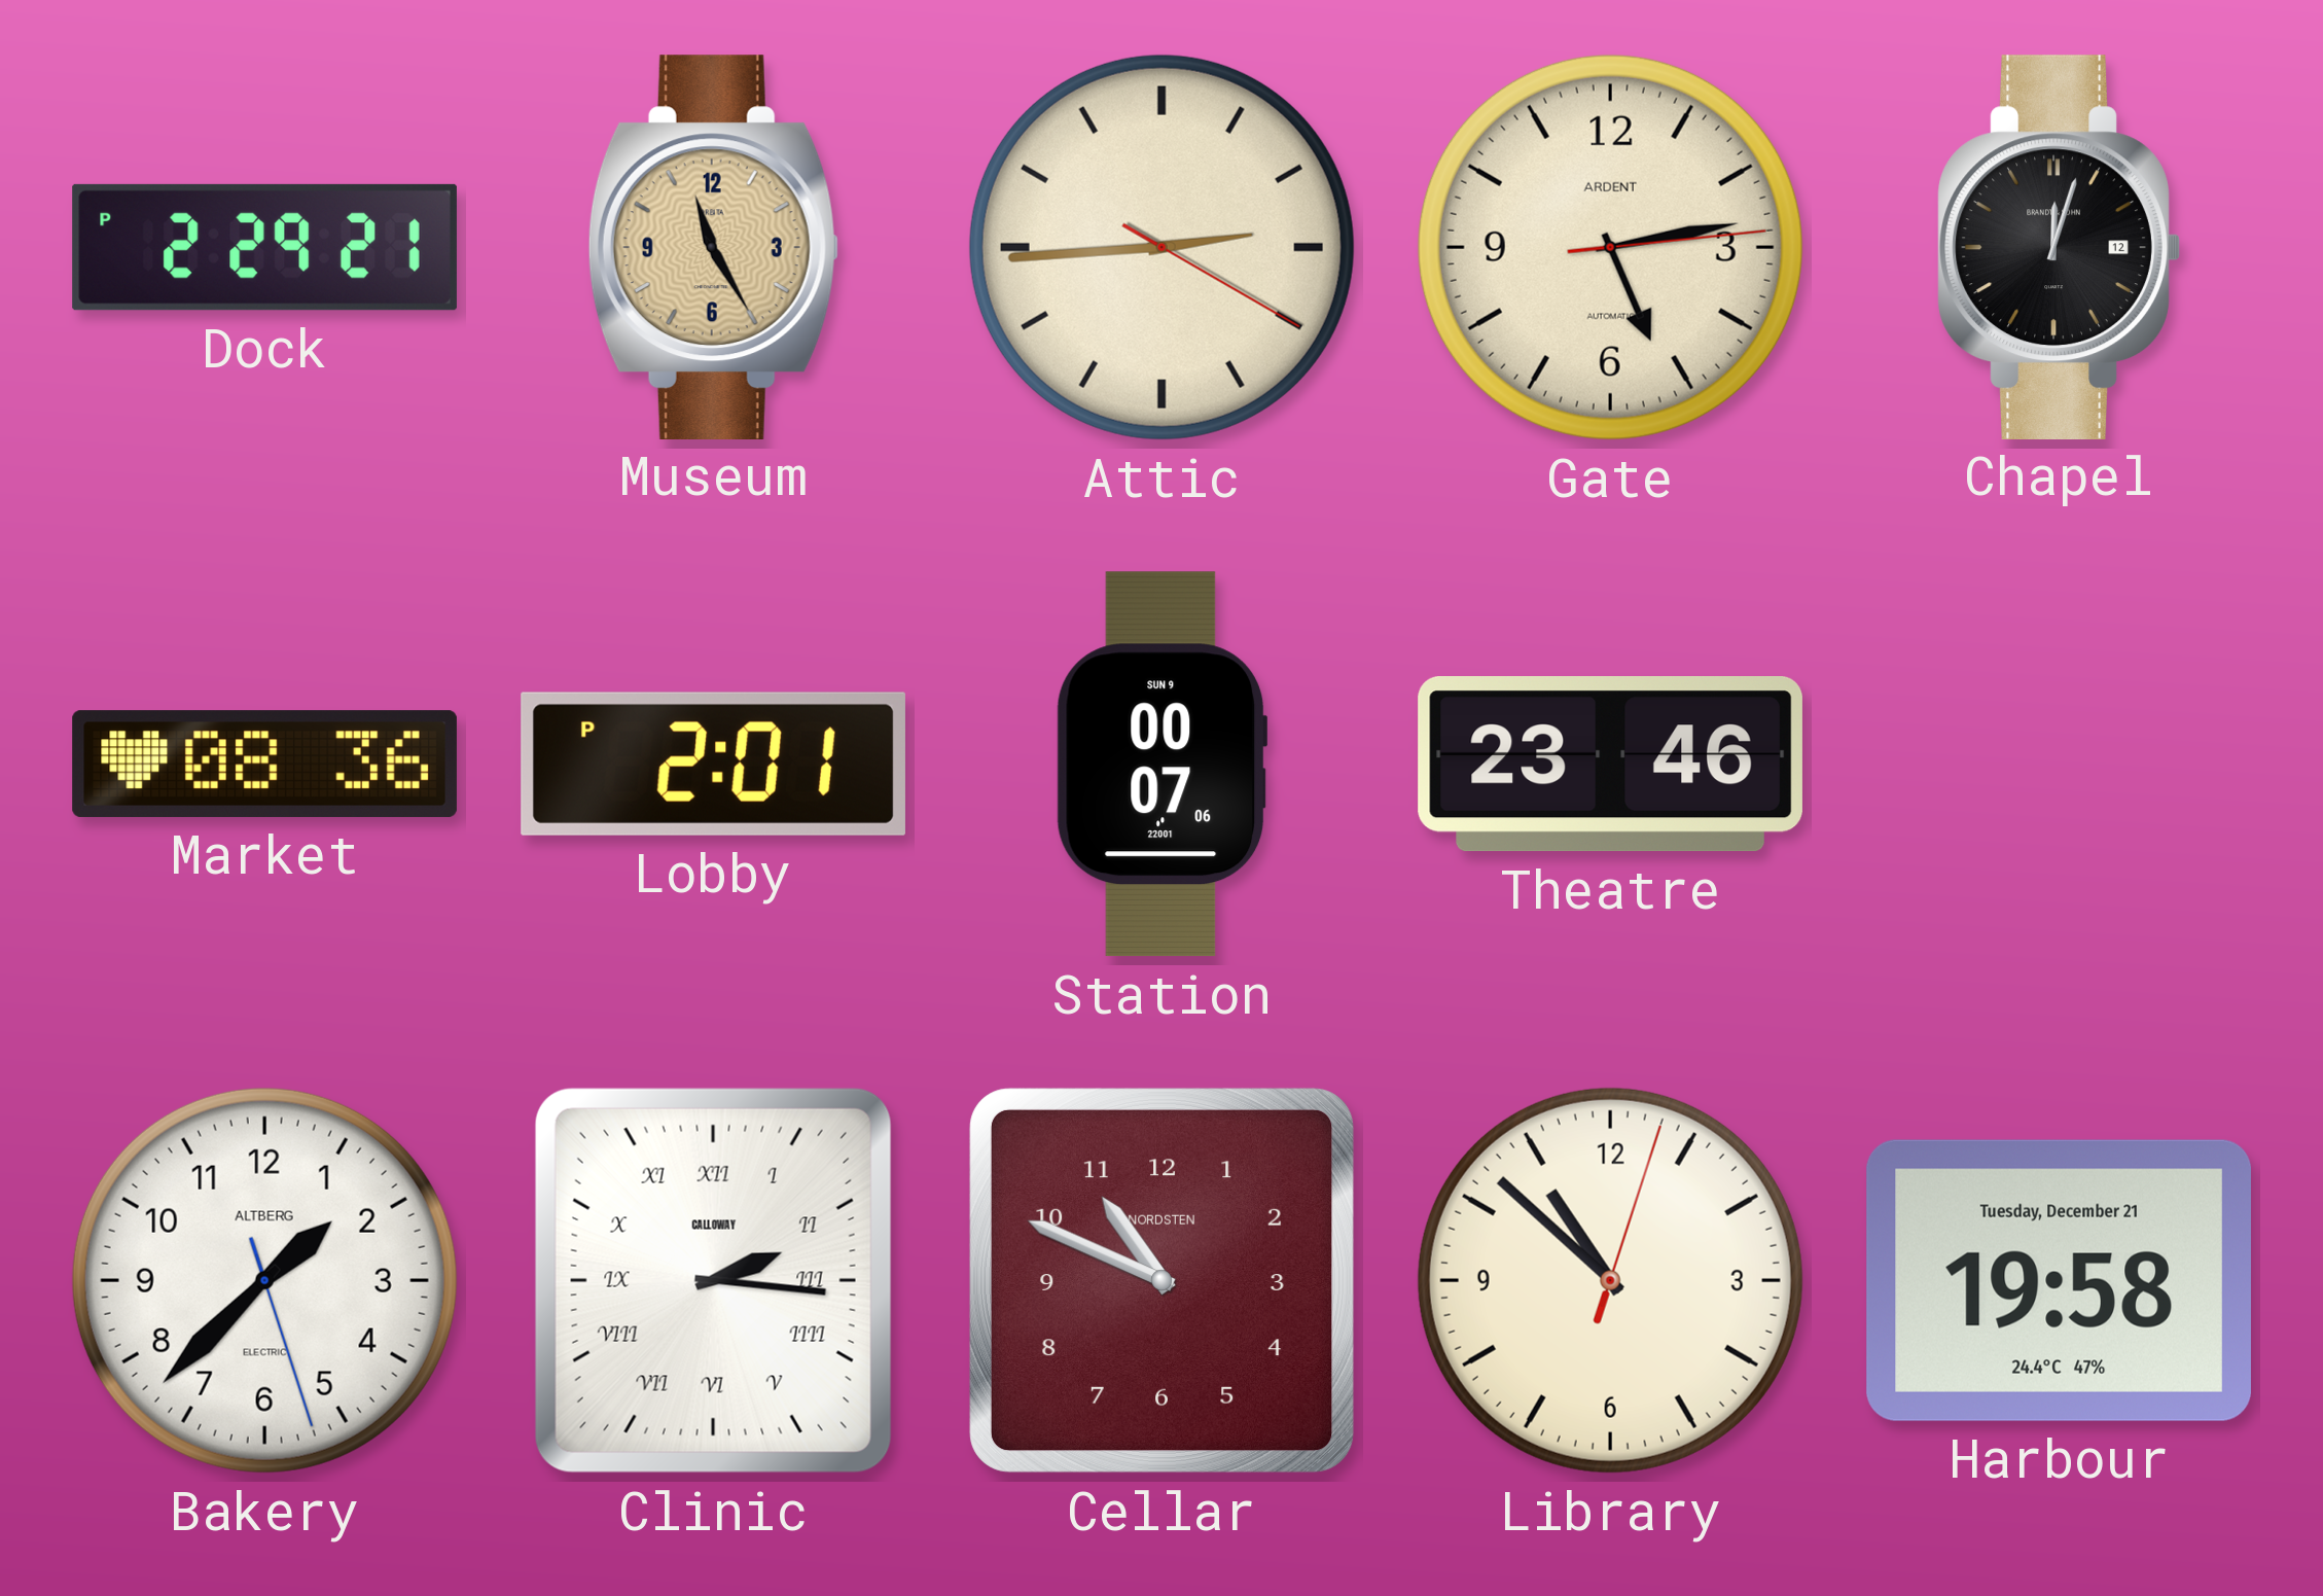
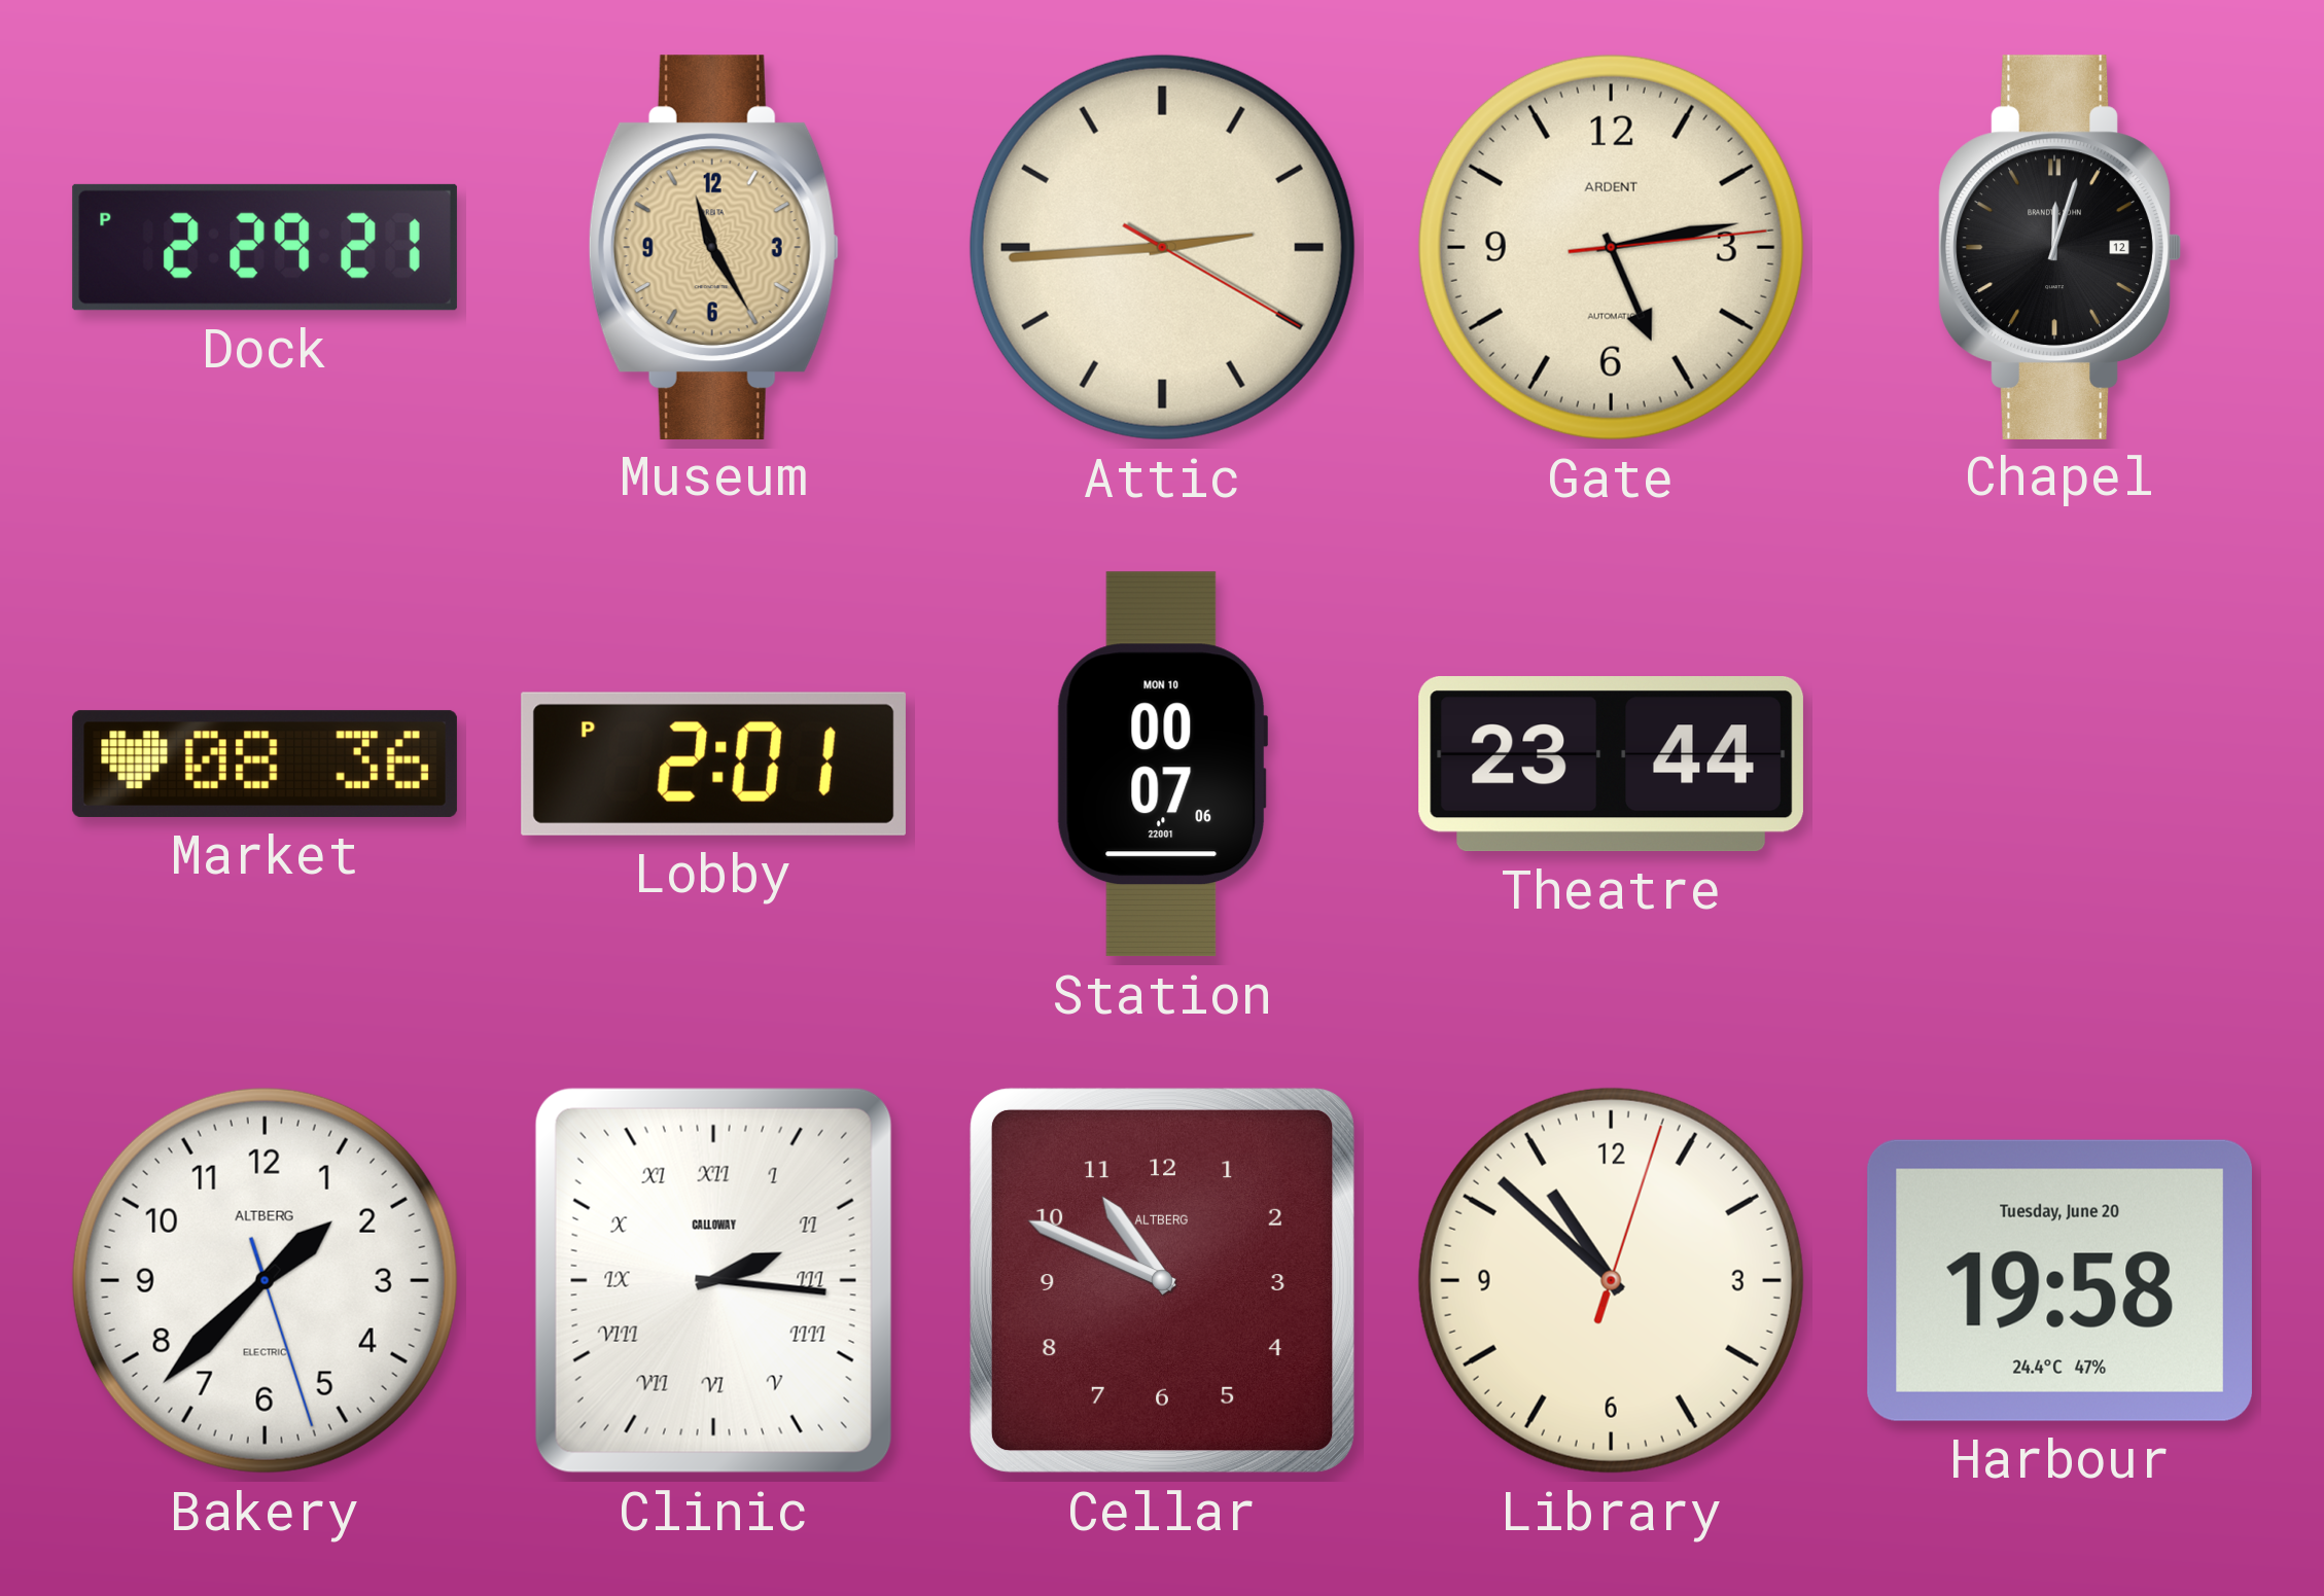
Station date: SUN 9 -> MON 10
Theatre: 23:46 -> 23:44
Cellar brand: NORDSTEN -> ALTBERG
Harbour date: Tuesday, December 21 -> Tuesday, June 20
